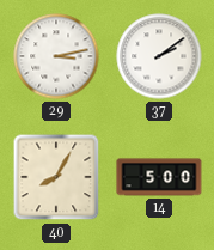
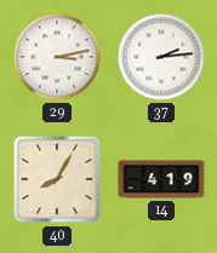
37: 2:09 -> 2:14
14: 5:00 -> 4:19
